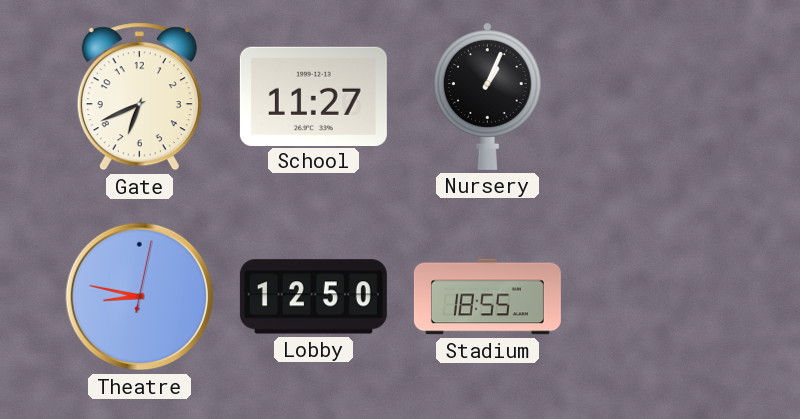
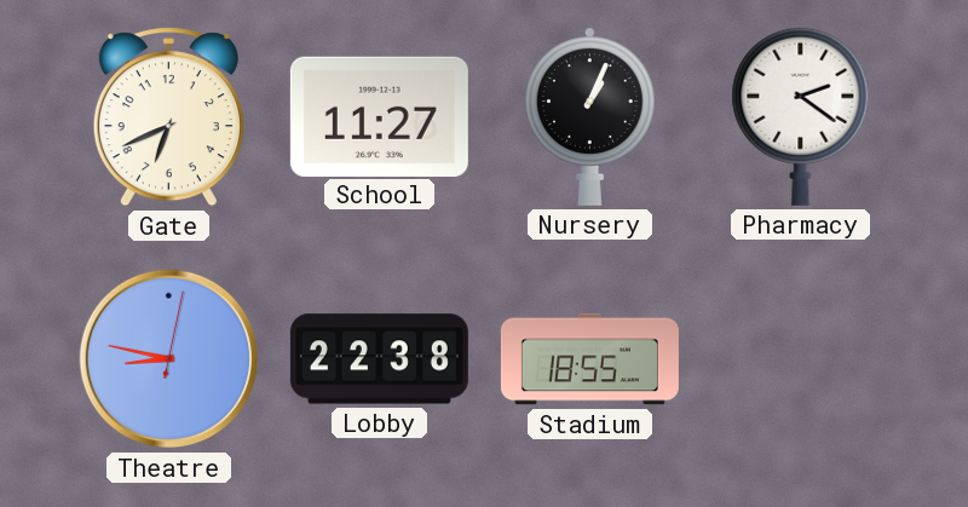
Pharmacy: none -> 2:21
Lobby: 12:50 -> 22:38
